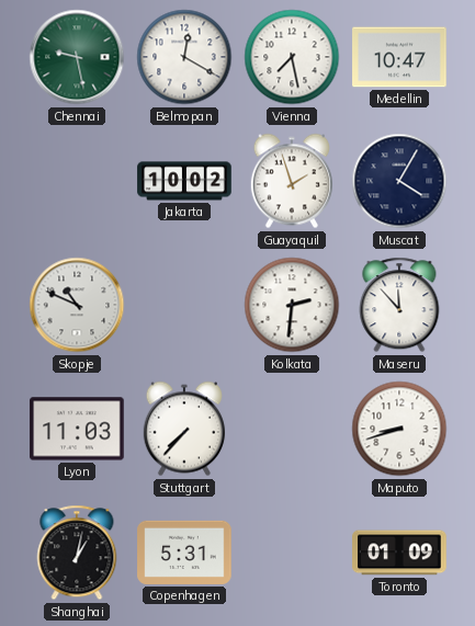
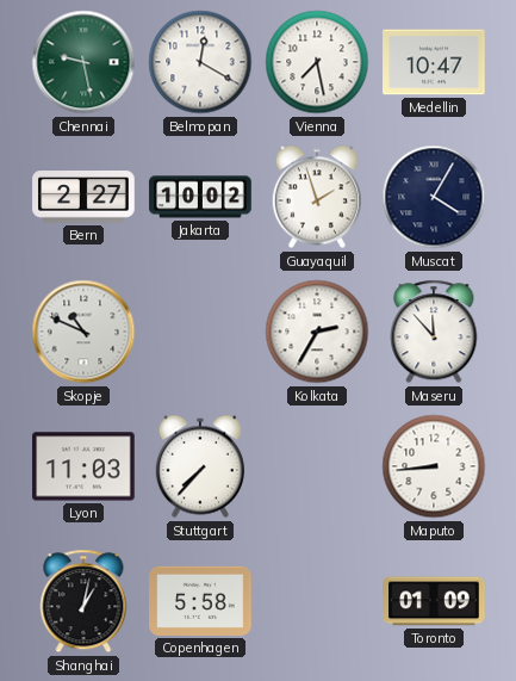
Bern: none -> 2:27
Kolkata: 2:31 -> 2:35
Maputo: 8:42 -> 8:44
Copenhagen: 5:31 -> 5:58
